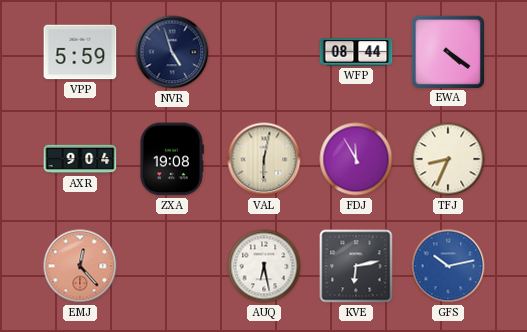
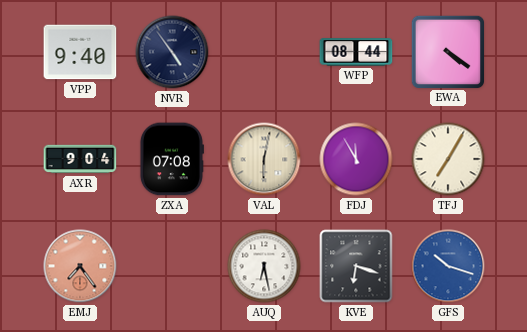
VPP: 5:59 -> 9:40
NVR: 4:57 -> 4:54
ZXA: 19:08 -> 07:08
TFJ: 8:34 -> 7:05
EMJ: 12:23 -> 7:24
KVE: 6:13 -> 6:18
GFS: 10:13 -> 10:18
